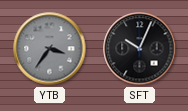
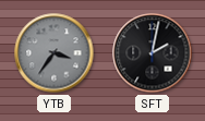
SFT: 10:04 -> 2:02
